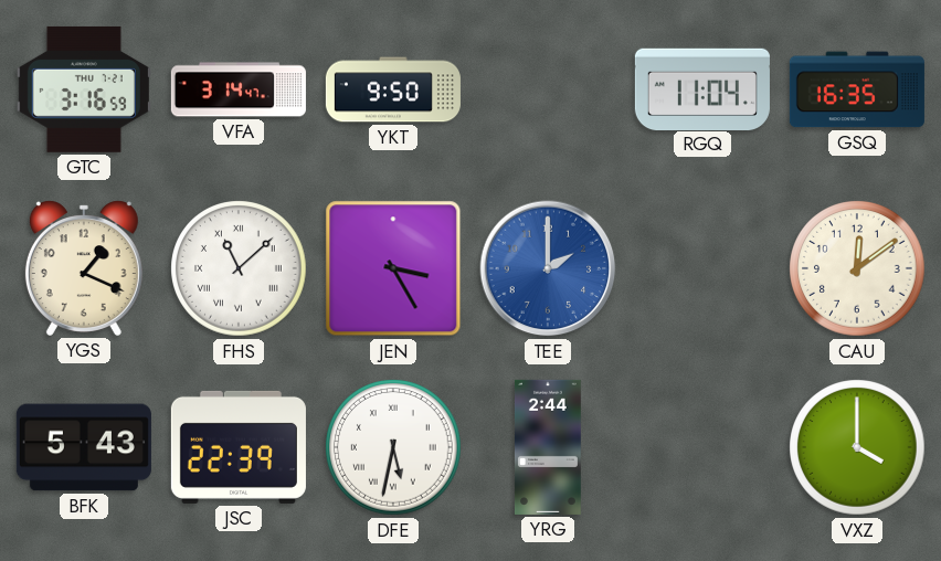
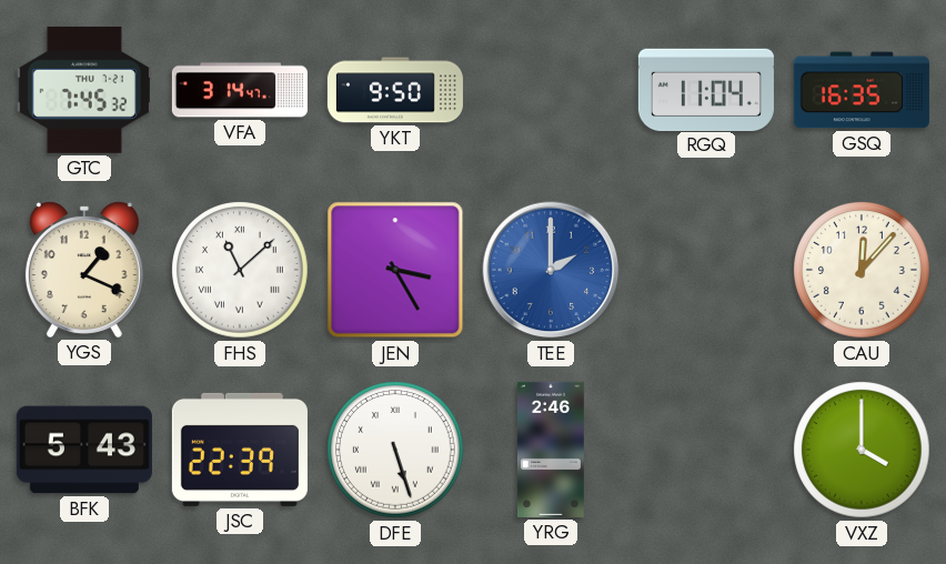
GTC: 3:16 -> 7:45
CAU: 12:09 -> 12:07
DFE: 5:32 -> 5:27
YRG: 2:44 -> 2:46
